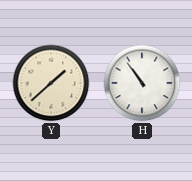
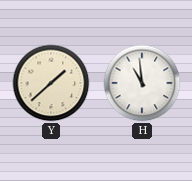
H: 10:54 -> 10:59
